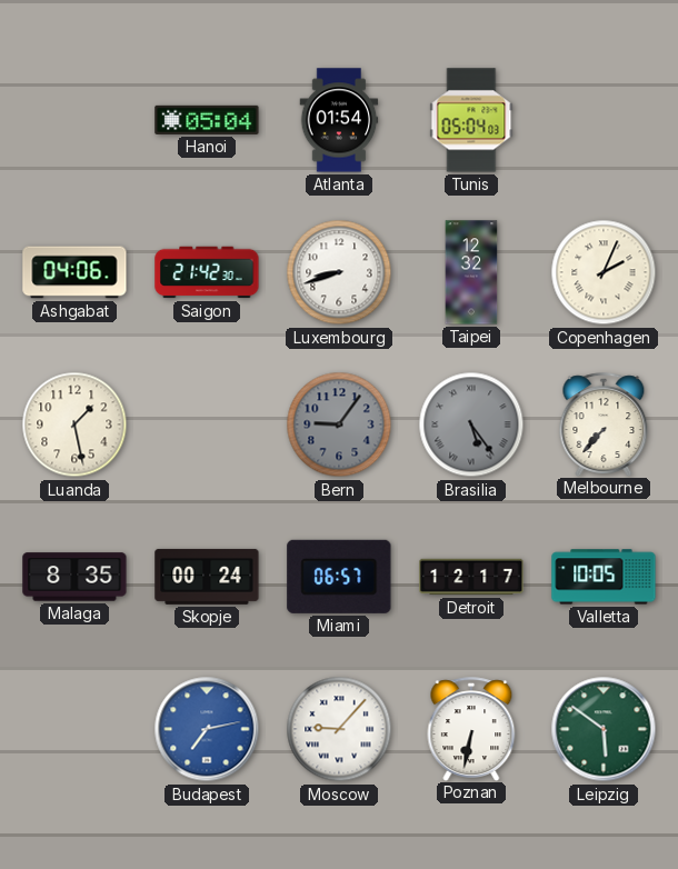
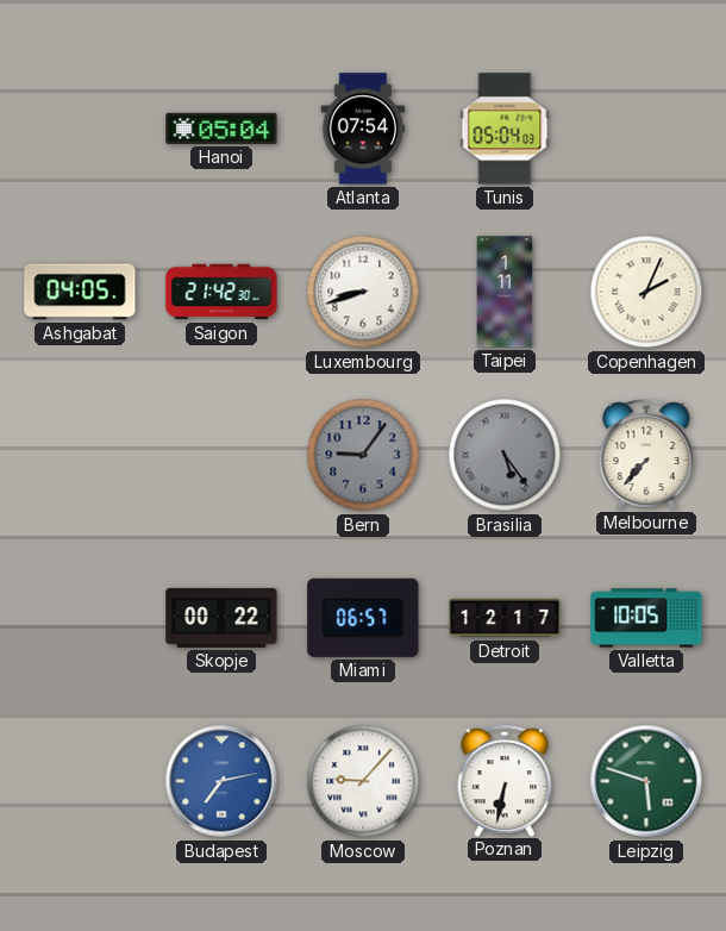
Atlanta: 01:54 -> 07:54
Ashgabat: 04:06 -> 04:05
Taipei: 12:32 -> 1:11
Luanda: 1:28 -> none
Malaga: 8:35 -> none
Skopje: 00:24 -> 00:22
Leipzig: 5:51 -> 5:48
